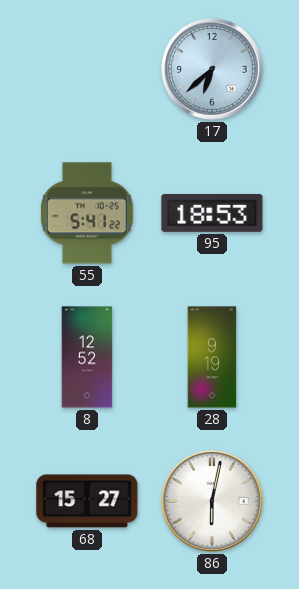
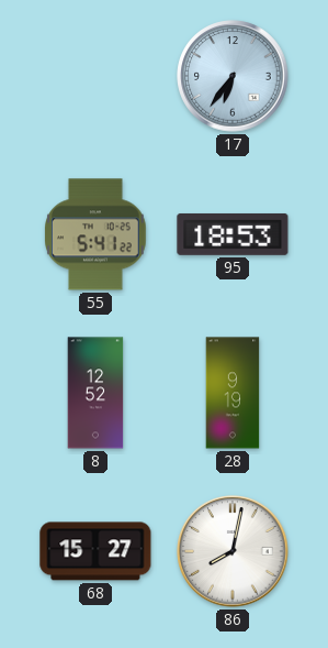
17: 6:38 -> 6:36
86: 6:02 -> 8:02
